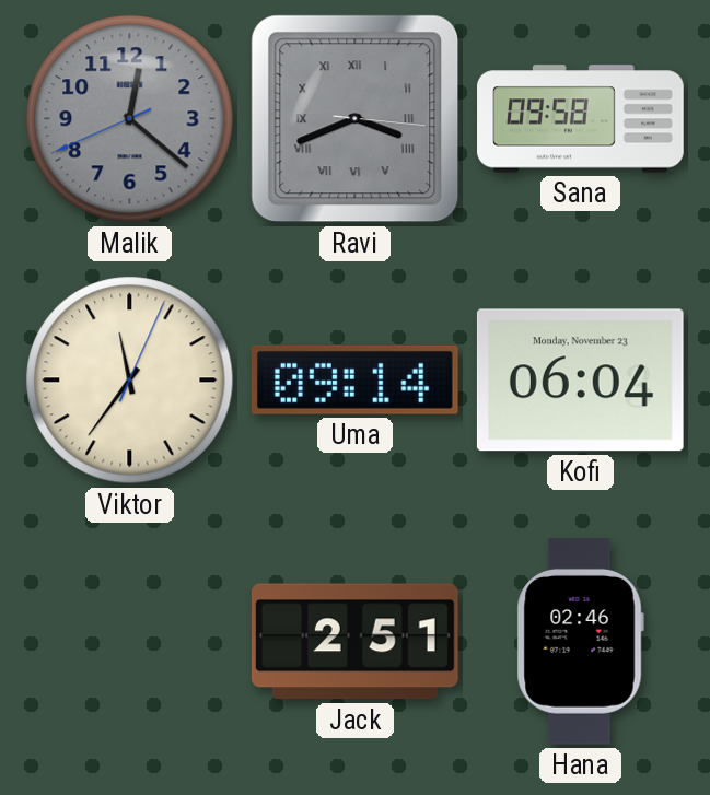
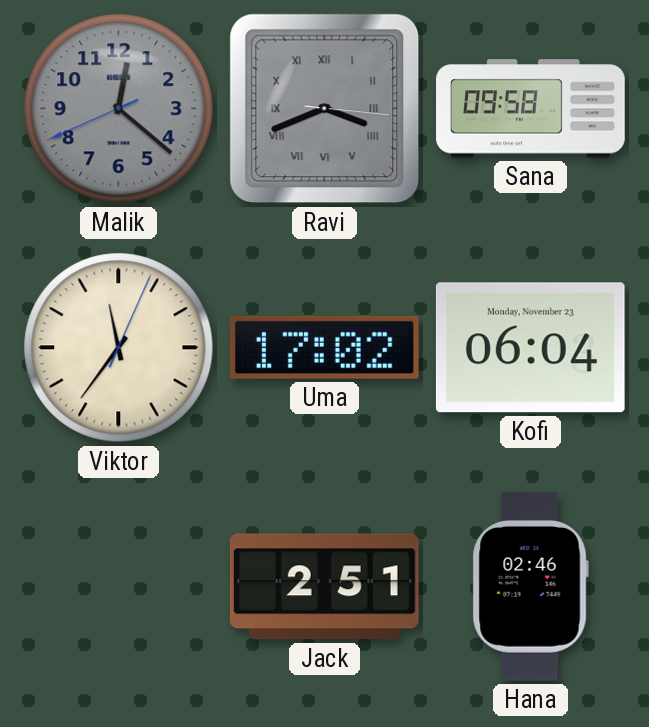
Uma: 09:14 -> 17:02
